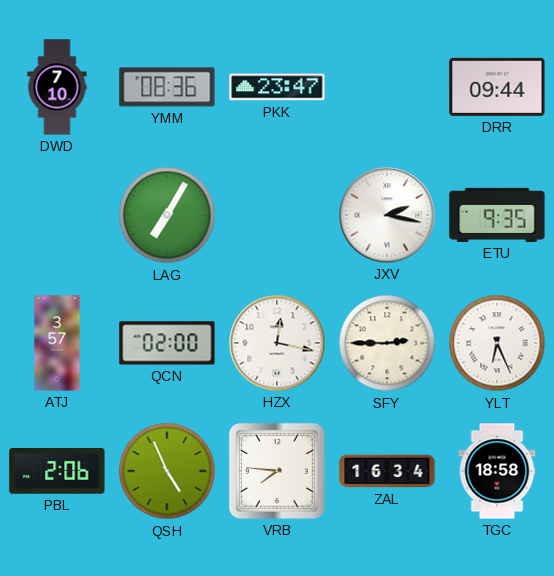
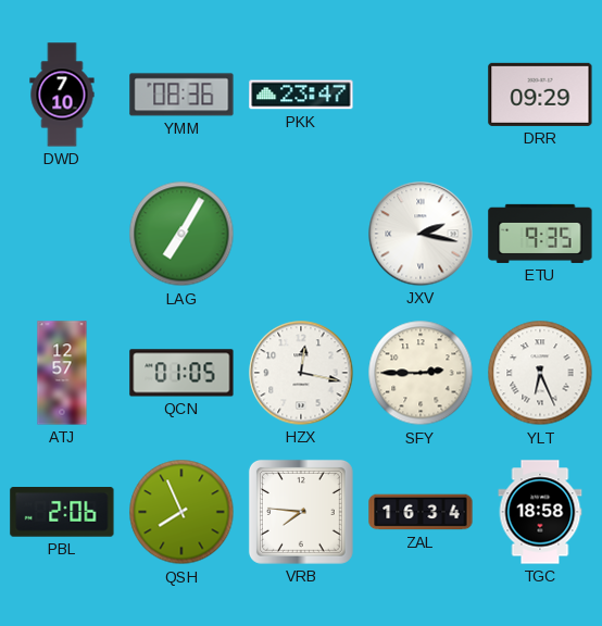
DRR: 09:44 -> 09:29
ATJ: 3:57 -> 12:57
QCN: 02:00 -> 01:05
QSH: 4:56 -> 7:56
